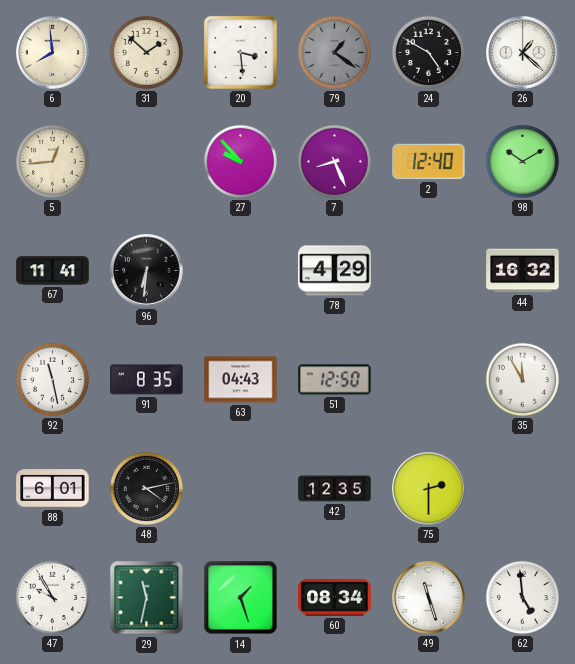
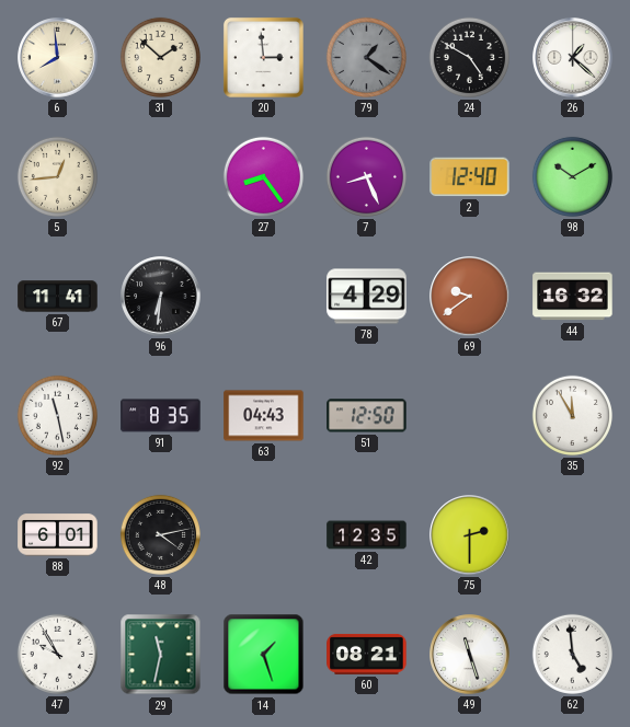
20: 3:29 -> 2:59
27: 9:53 -> 8:24
69: none -> 9:39
60: 08:34 -> 08:21
